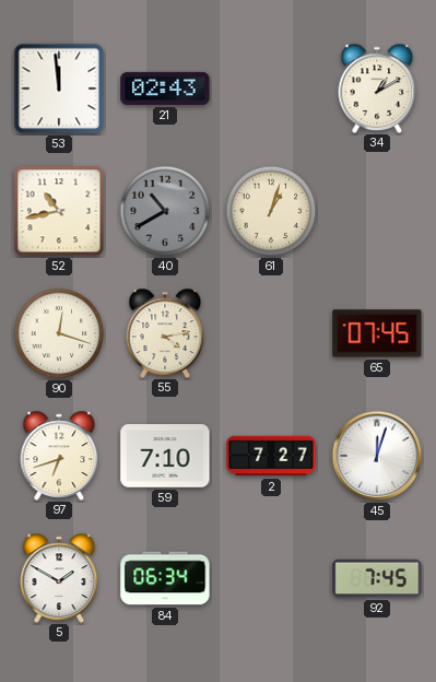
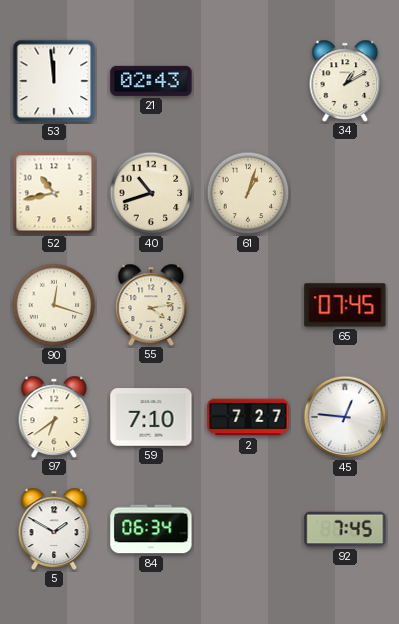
40: 10:40 -> 10:42
40 dial: grey -> cream
97: 6:42 -> 6:39
45: 12:03 -> 12:46
